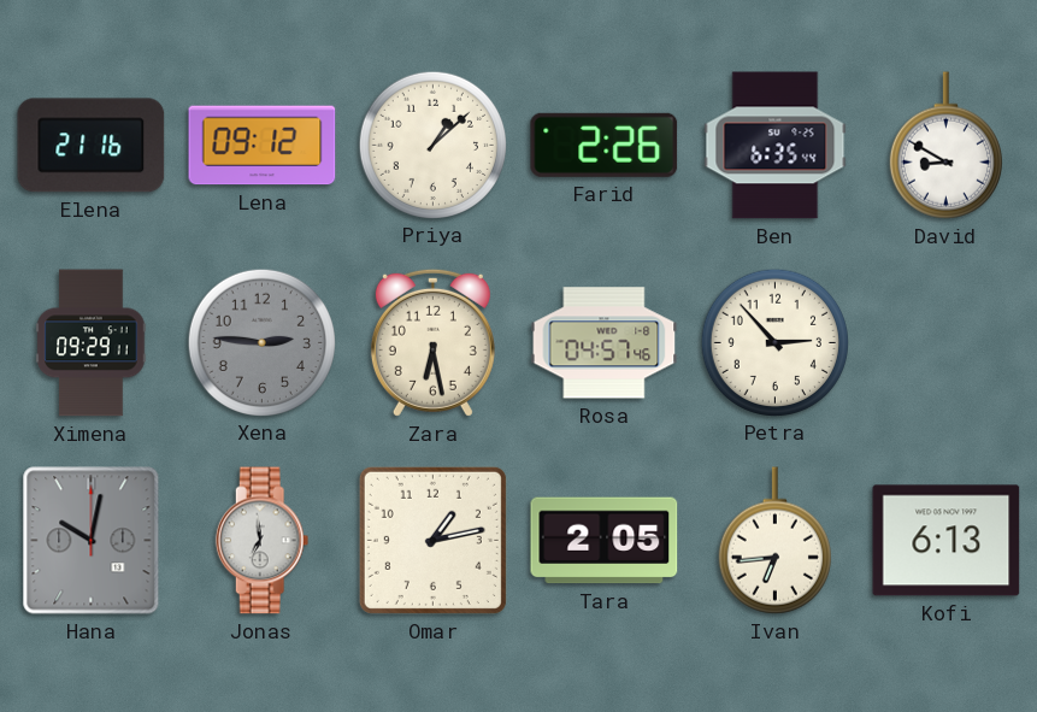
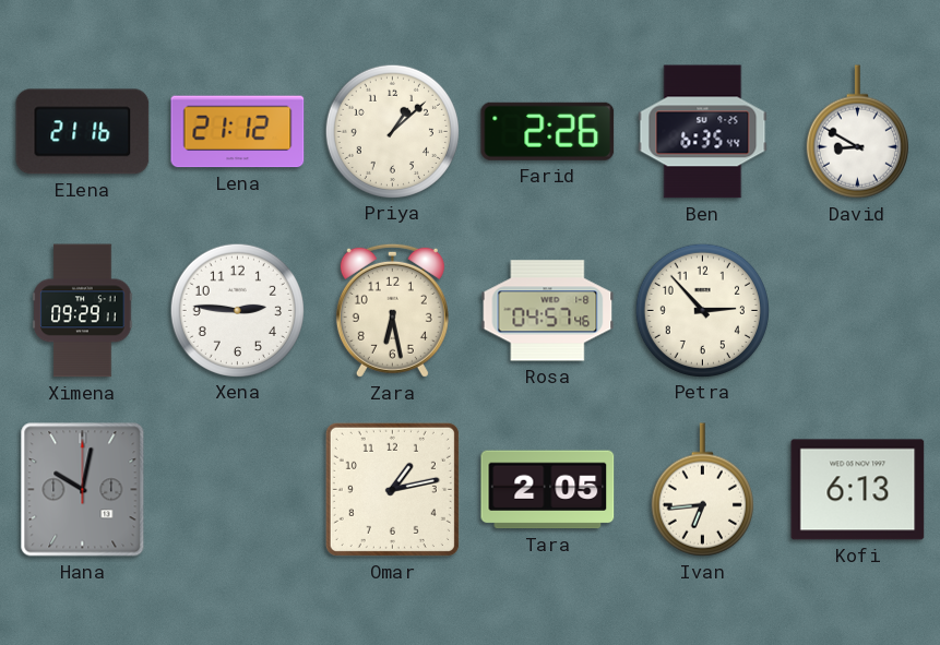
Lena: 09:12 -> 21:12
Xena dial: grey -> white
Jonas: 6:59 -> none
